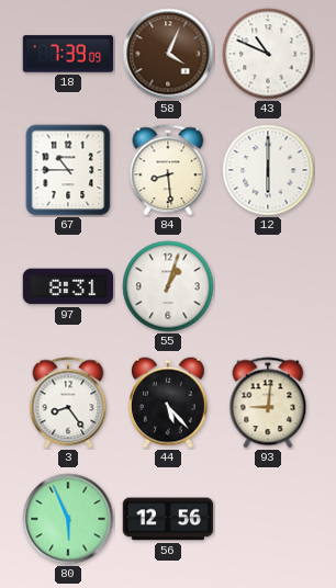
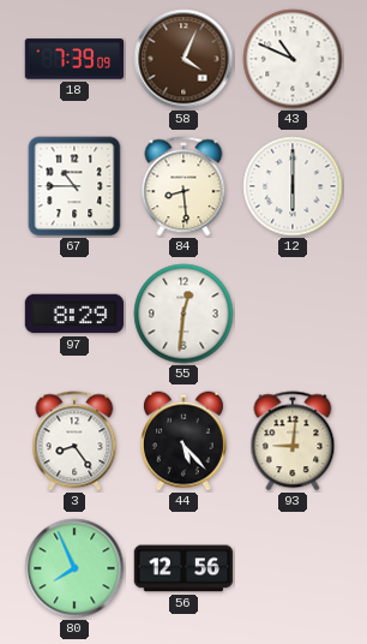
97: 8:31 -> 8:29
55: 1:03 -> 12:31
80: 5:56 -> 7:56
